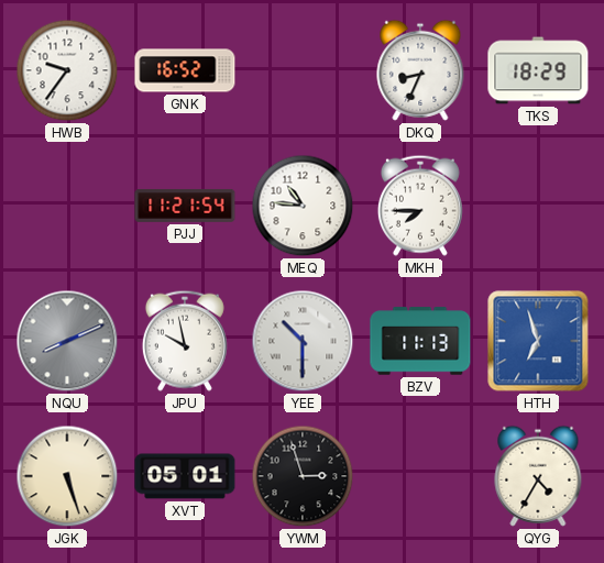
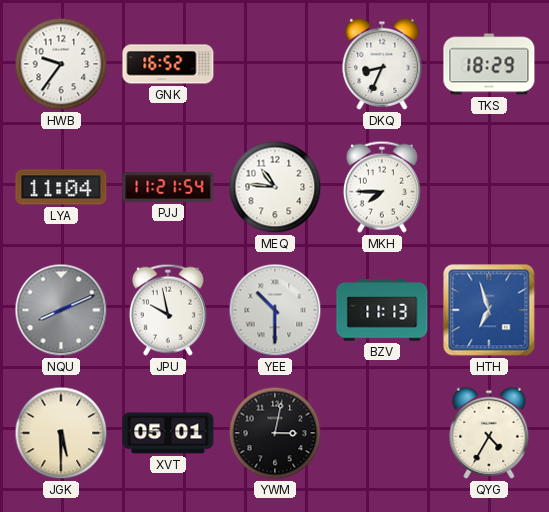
LYA: none -> 11:04
JGK: 5:27 -> 5:30
YWM: 2:57 -> 3:02
